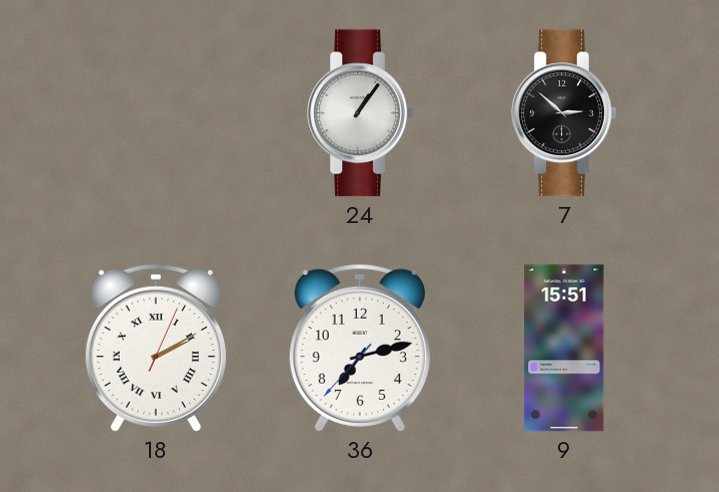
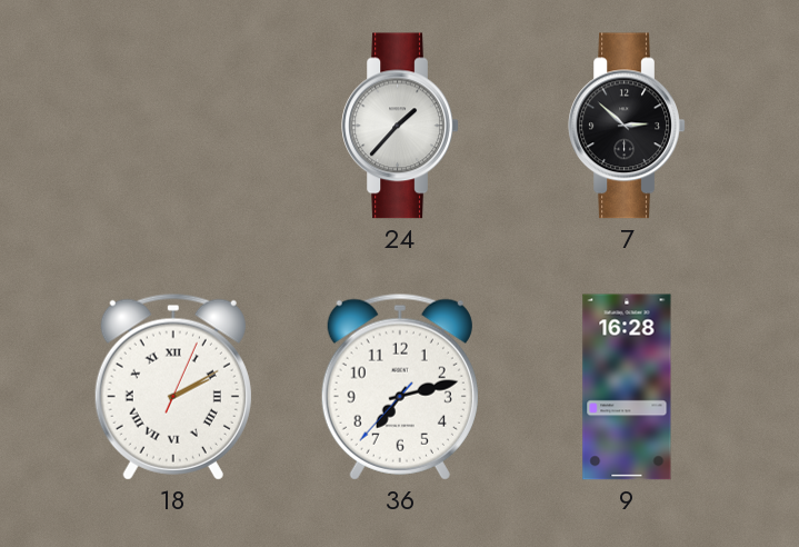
24: 1:06 -> 1:37
9: 15:51 -> 16:28
